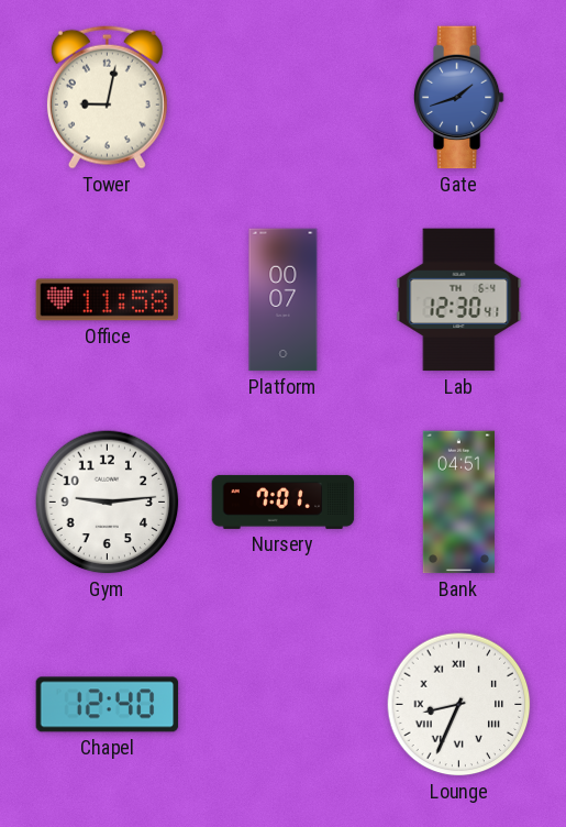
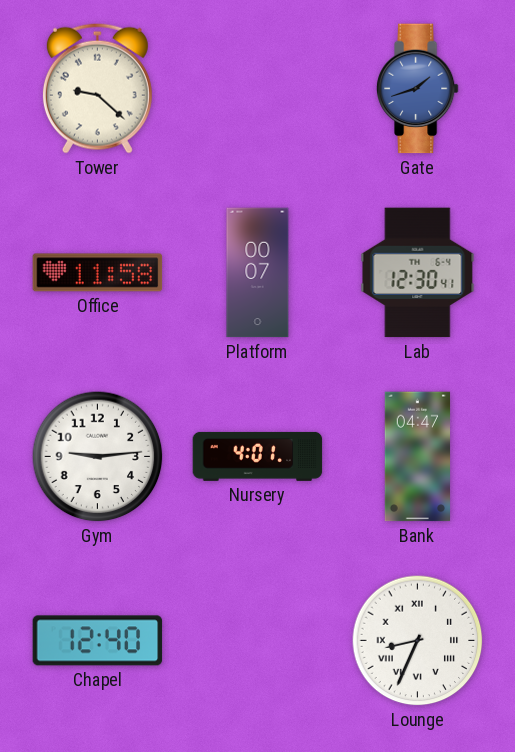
Tower: 9:02 -> 9:22
Nursery: 7:01 -> 4:01
Bank: 04:51 -> 04:47
